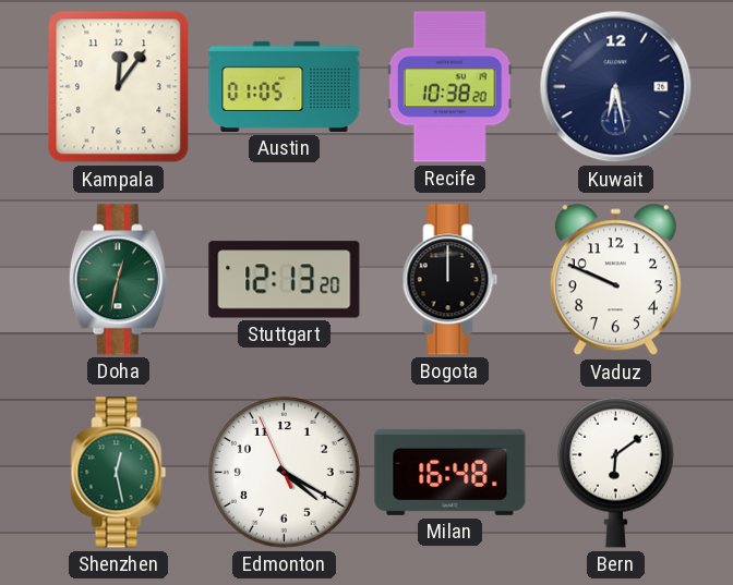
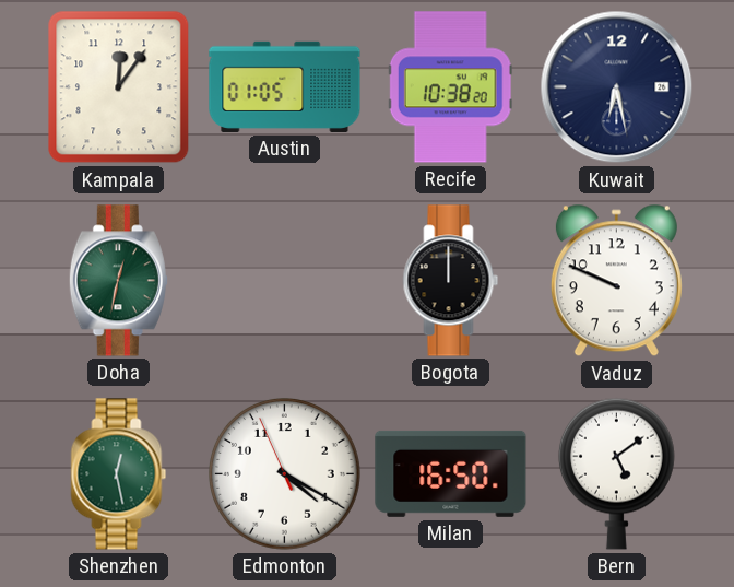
Stuttgart: 12:13 -> none
Milan: 16:48 -> 16:50
Bern: 6:09 -> 5:09
